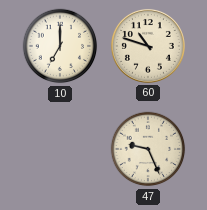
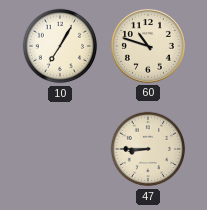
10: 7:00 -> 7:05
47: 9:26 -> 8:45
